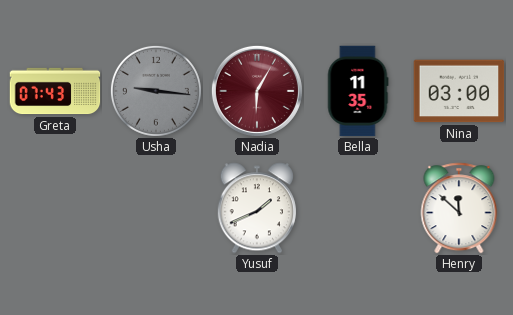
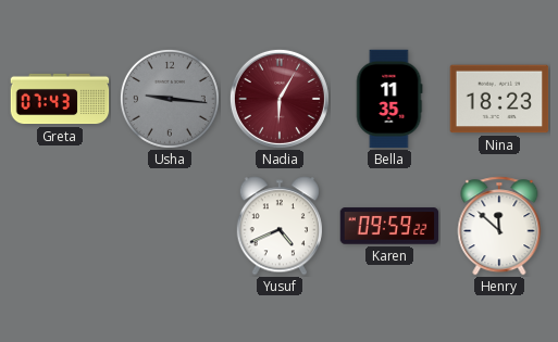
Nina: 03:00 -> 18:23
Yusuf: 1:41 -> 4:41
Karen: none -> 09:59
